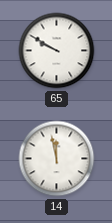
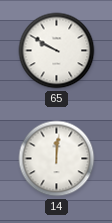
14: 11:58 -> 12:01
